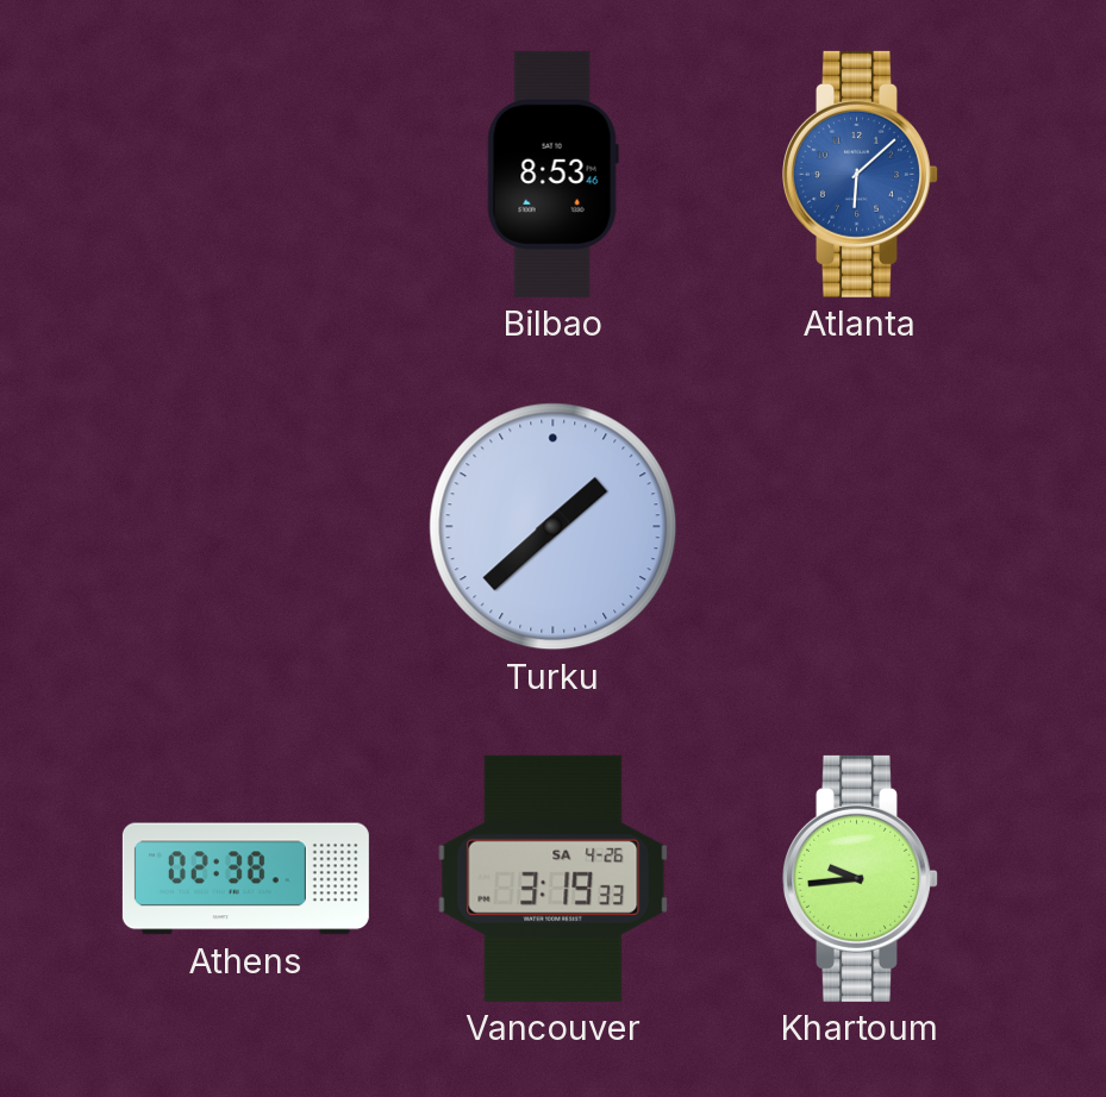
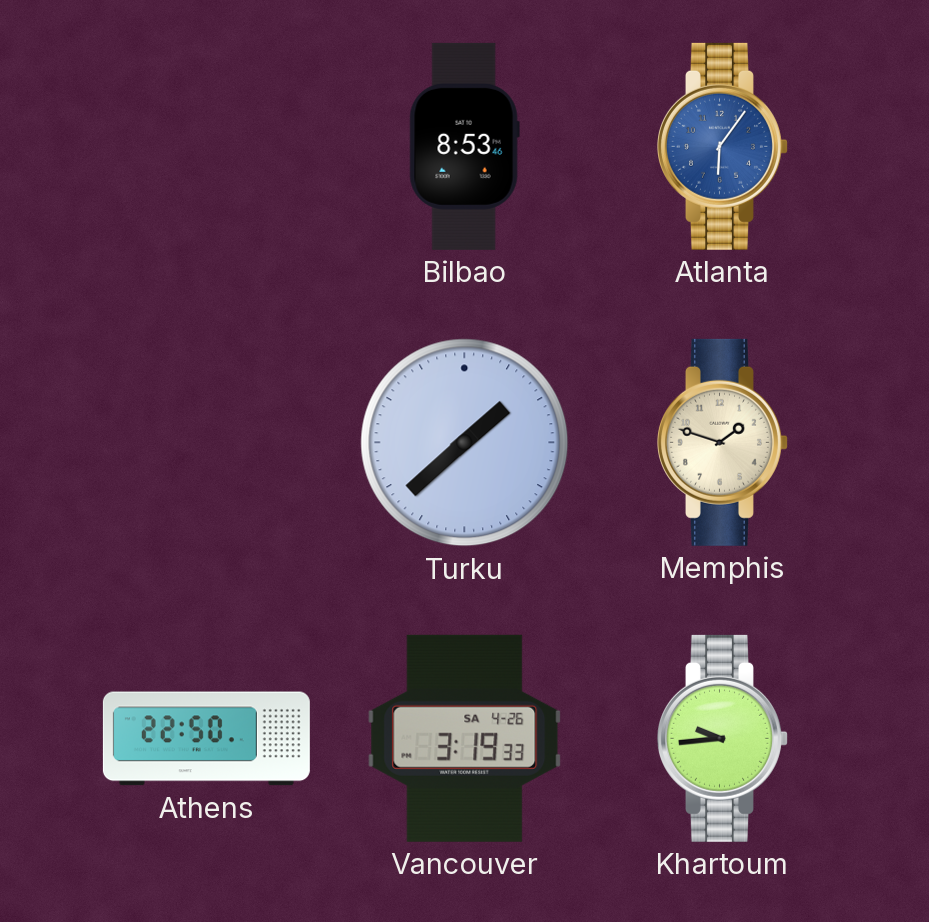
Atlanta: 6:08 -> 6:06
Memphis: none -> 1:48
Athens: 02:38 -> 22:50
